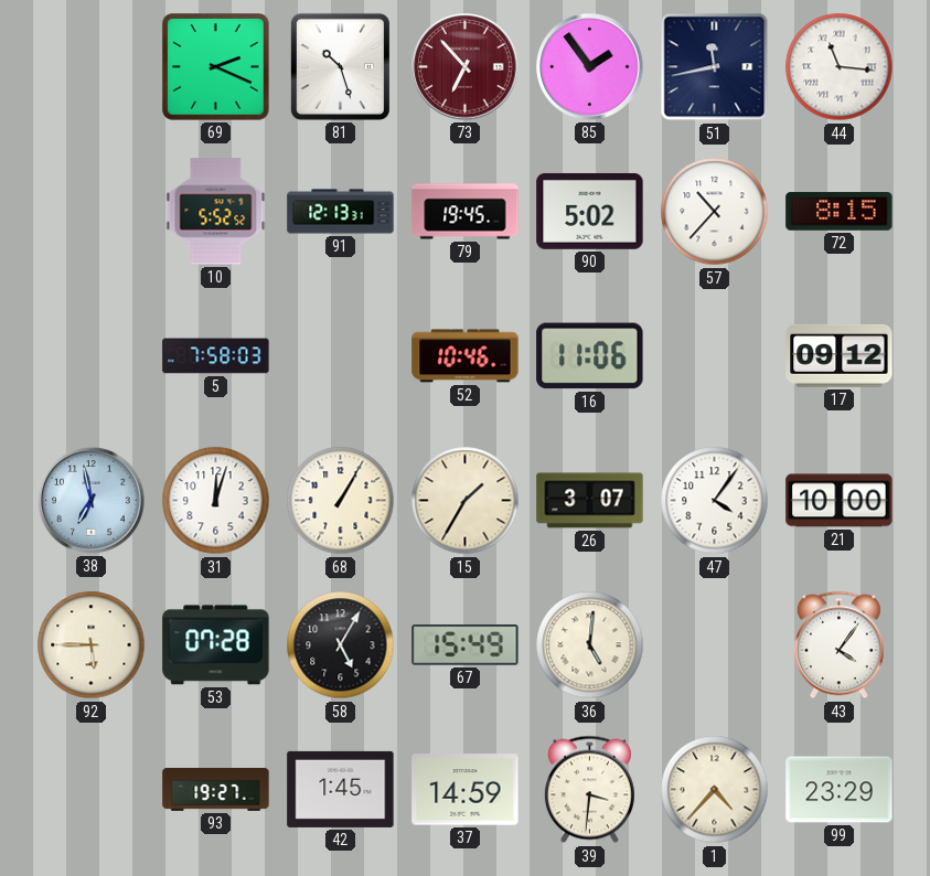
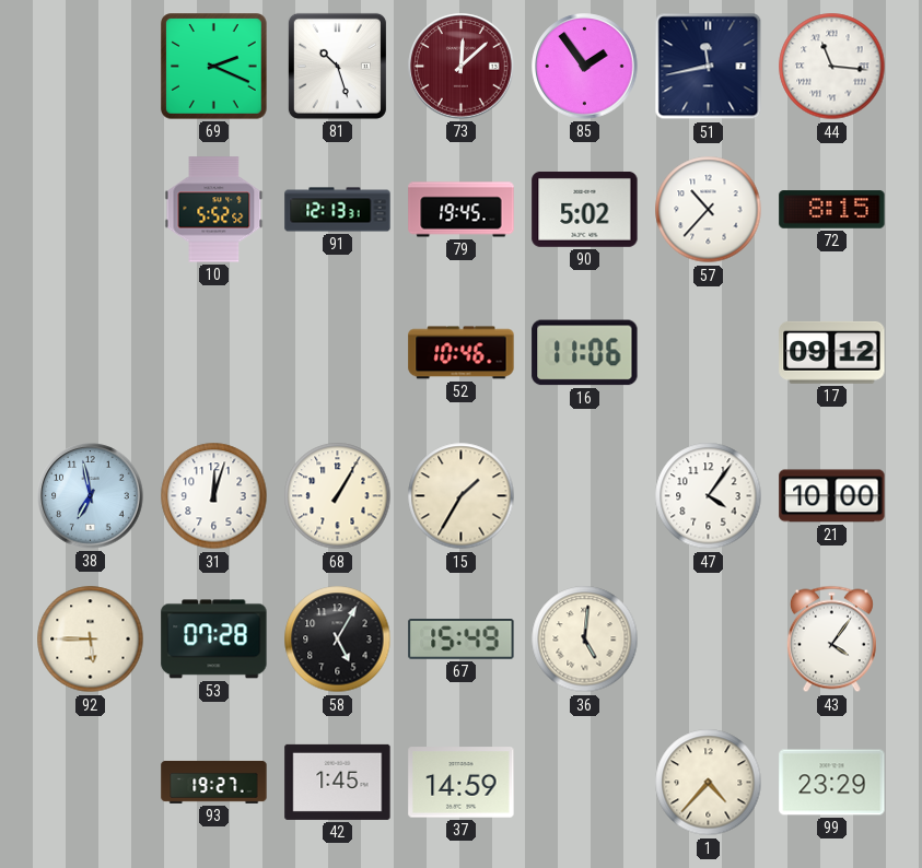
73: 6:53 -> 12:08
5: 7:58 -> none
26: 3:07 -> none
39: 3:31 -> none
